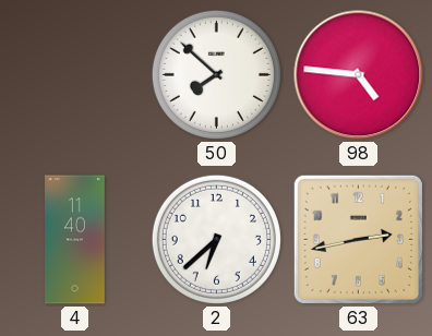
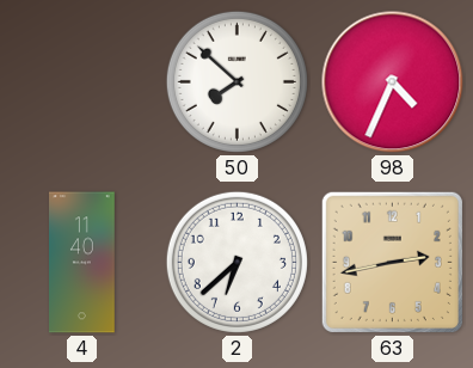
98: 4:46 -> 4:34
